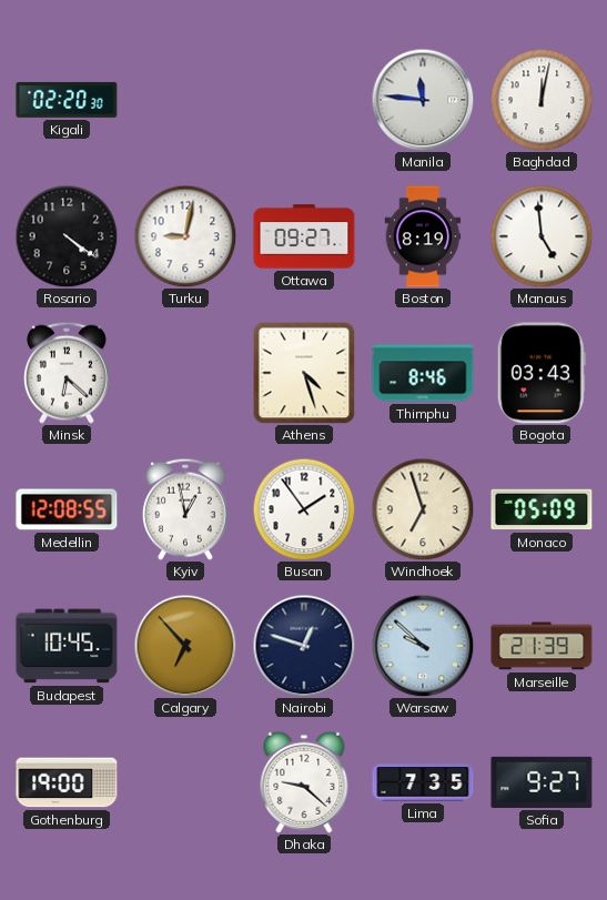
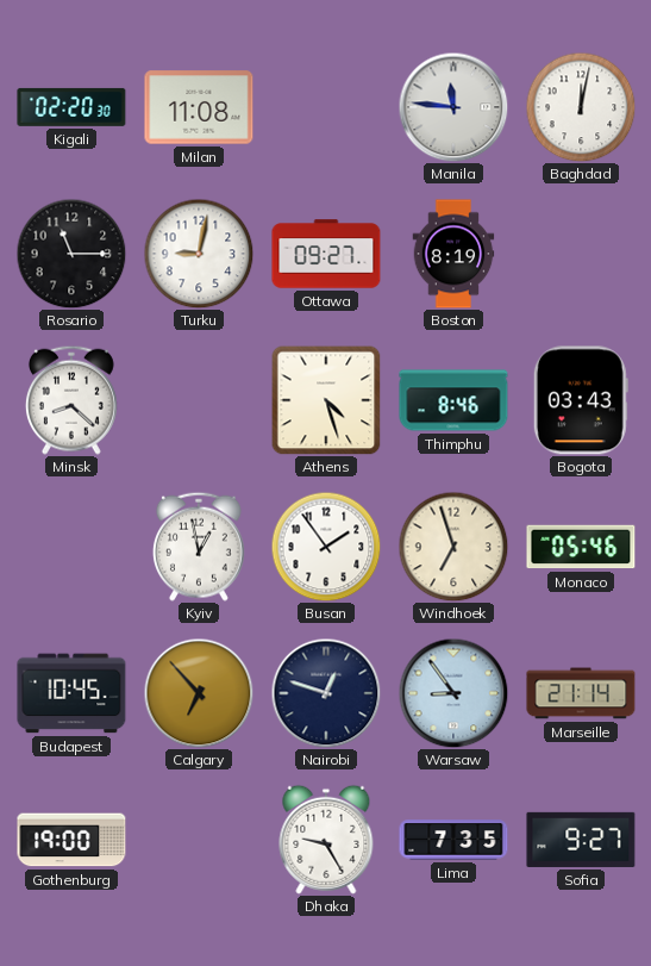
Milan: none -> 11:08
Rosario: 4:21 -> 11:15
Manaus: 4:59 -> none
Minsk: 6:22 -> 8:22
Medellin: 12:08 -> none
Monaco: 05:09 -> 05:46
Warsaw: 9:52 -> 8:54
Marseille: 21:39 -> 21:14
Dhaka: 9:22 -> 9:25
